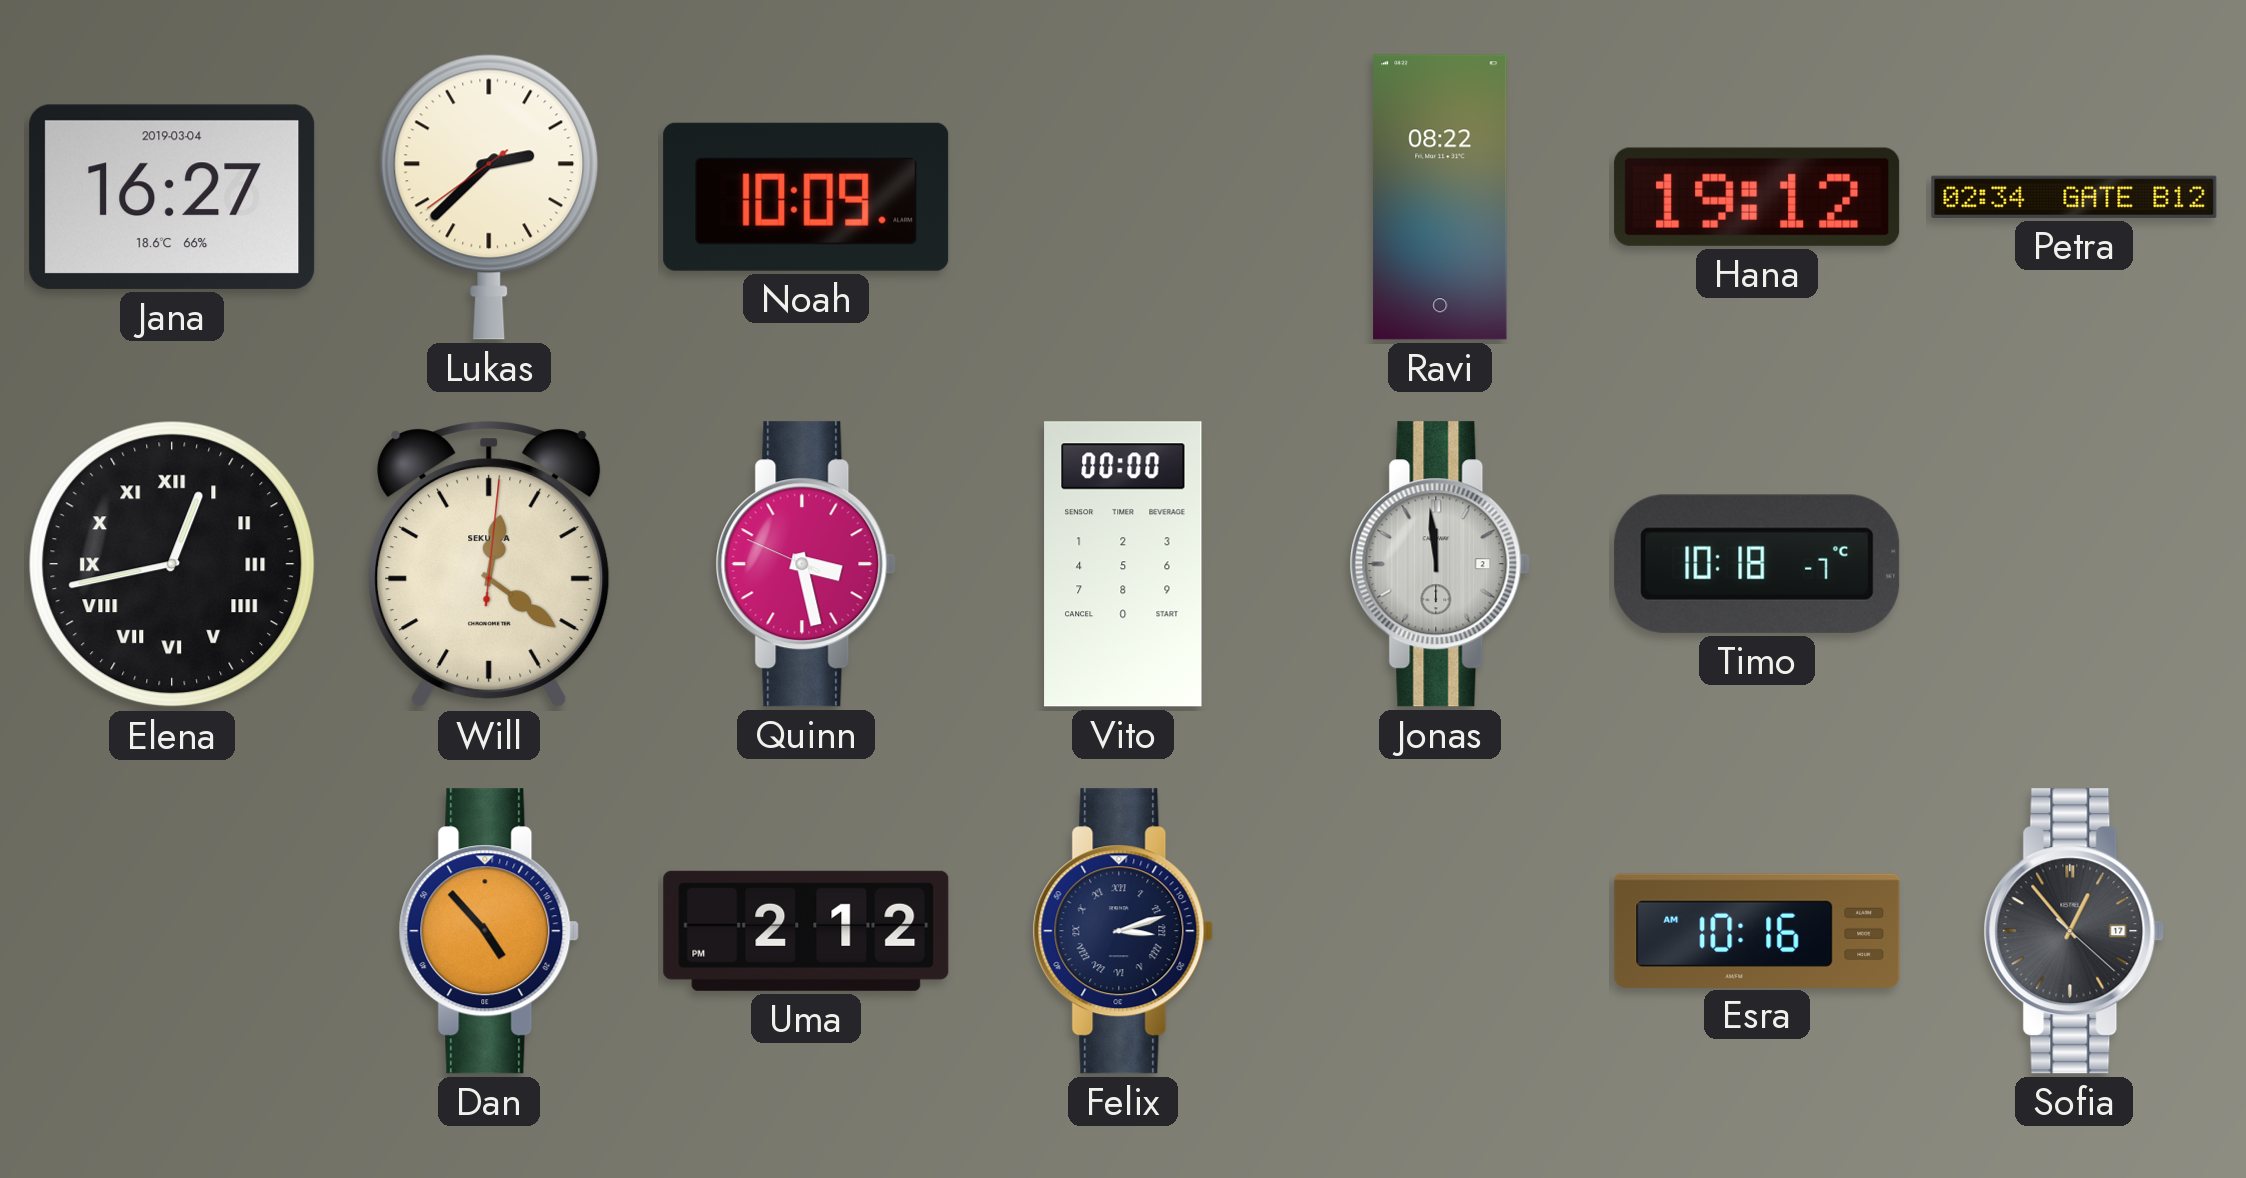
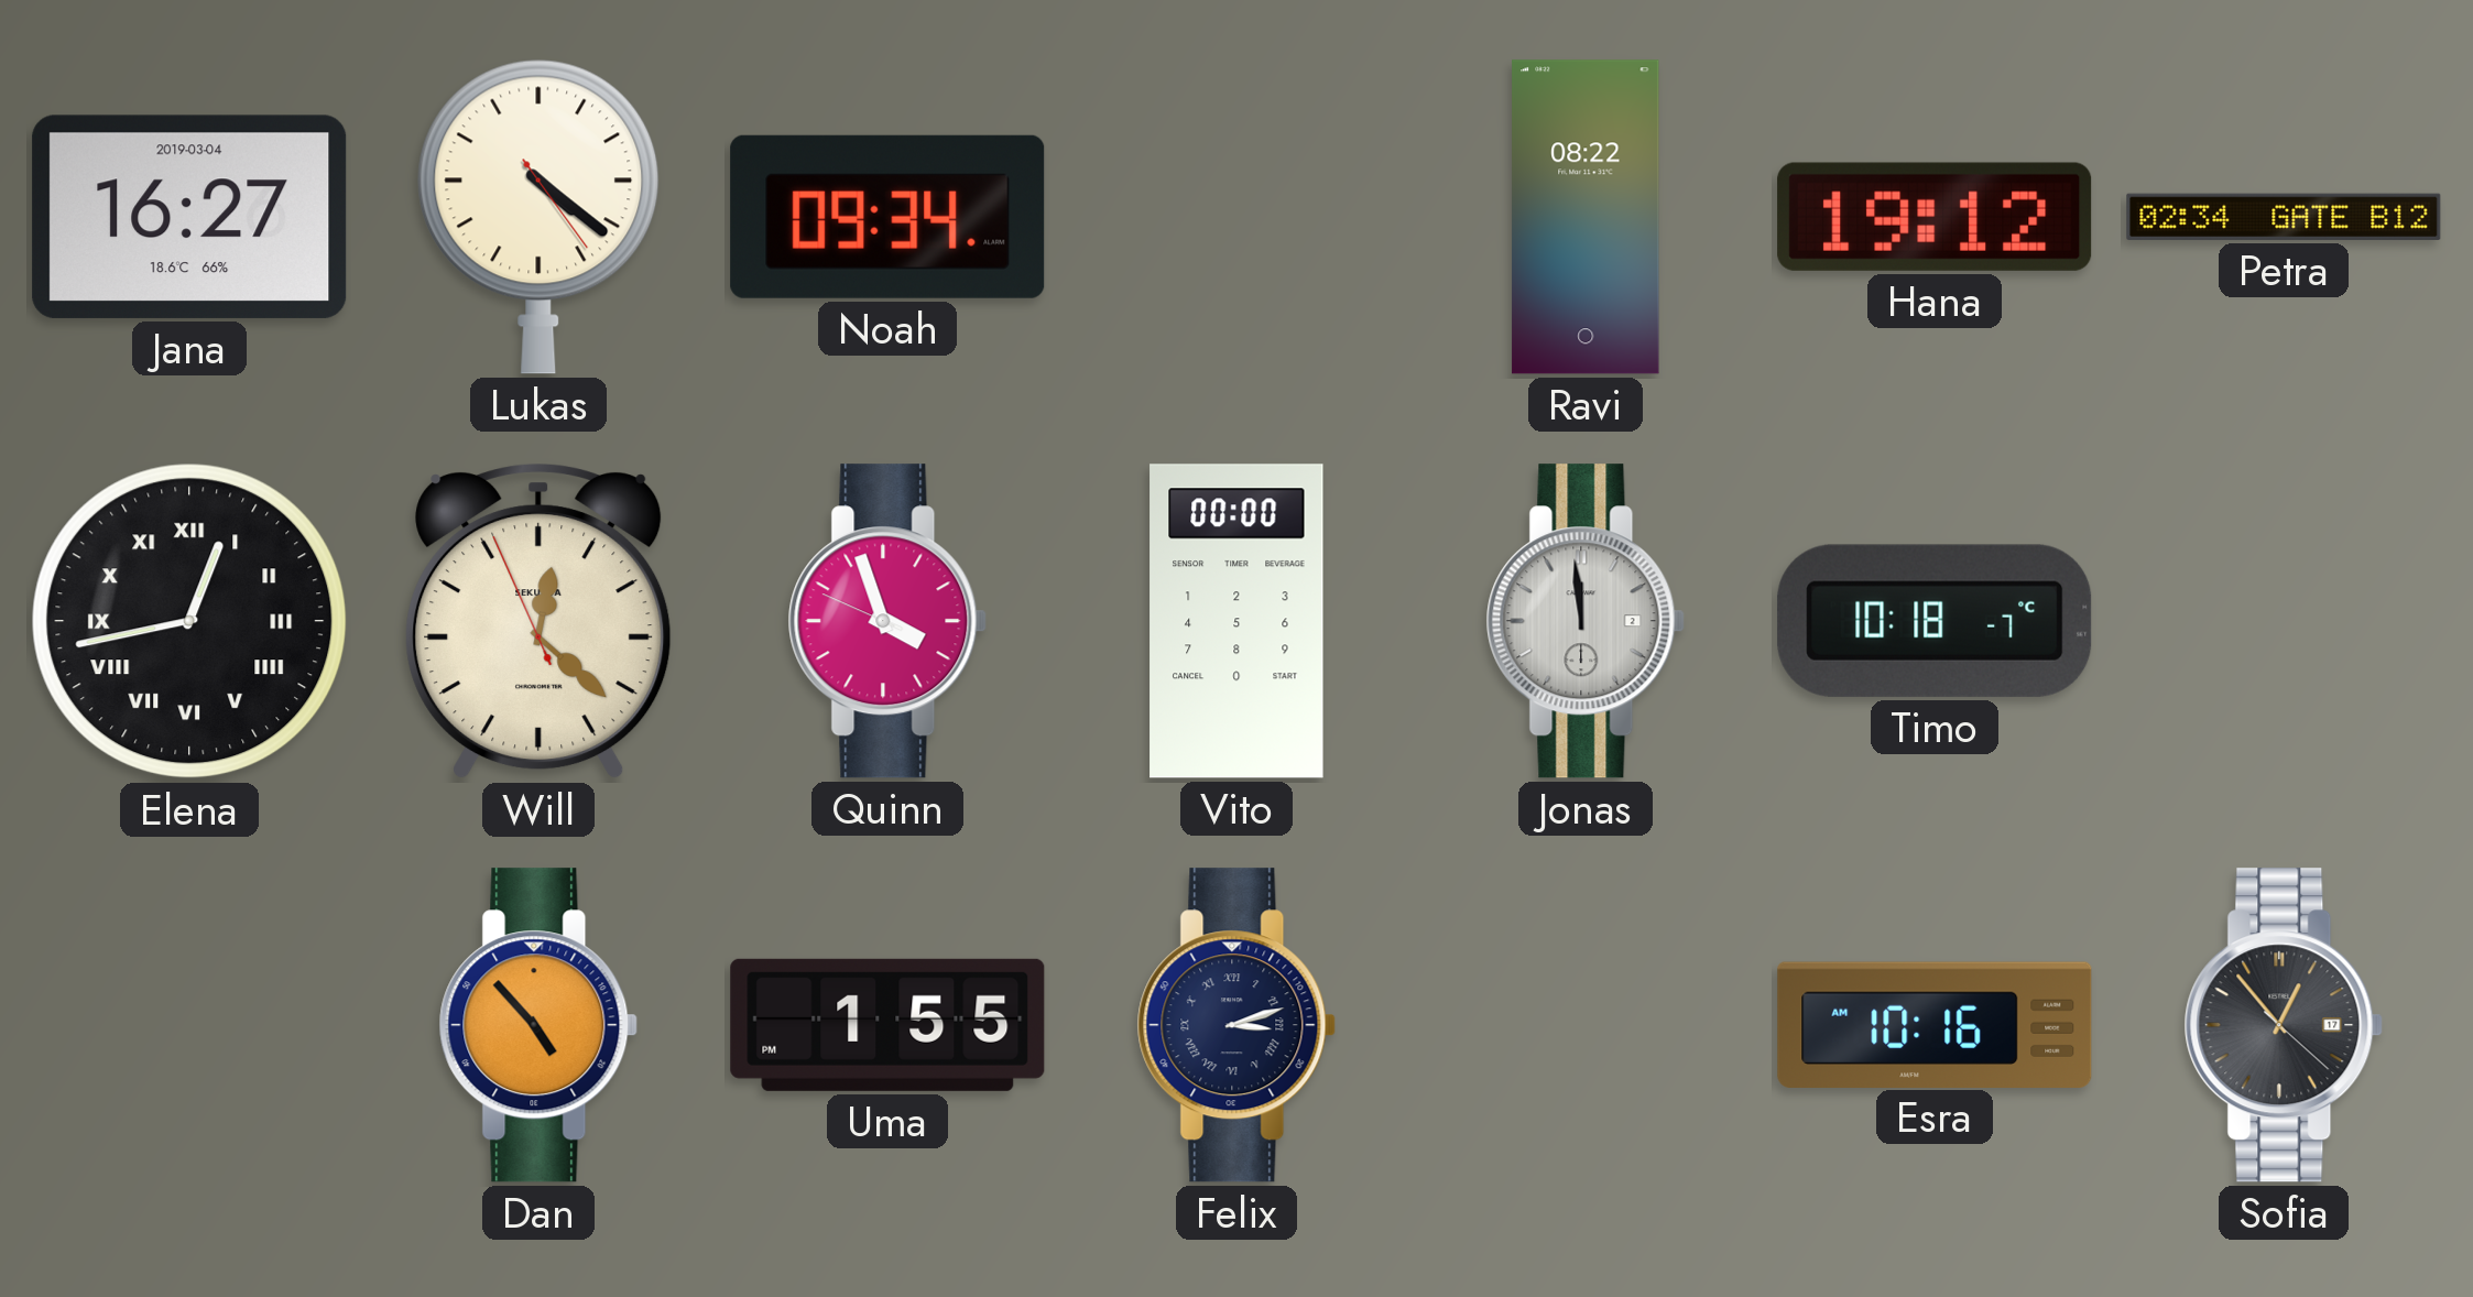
Lukas: 2:37 -> 4:21
Noah: 10:09 -> 09:34
Will: 12:21:01 -> 12:21:56
Quinn: 3:27 -> 3:56
Uma: 2:12 -> 1:55
